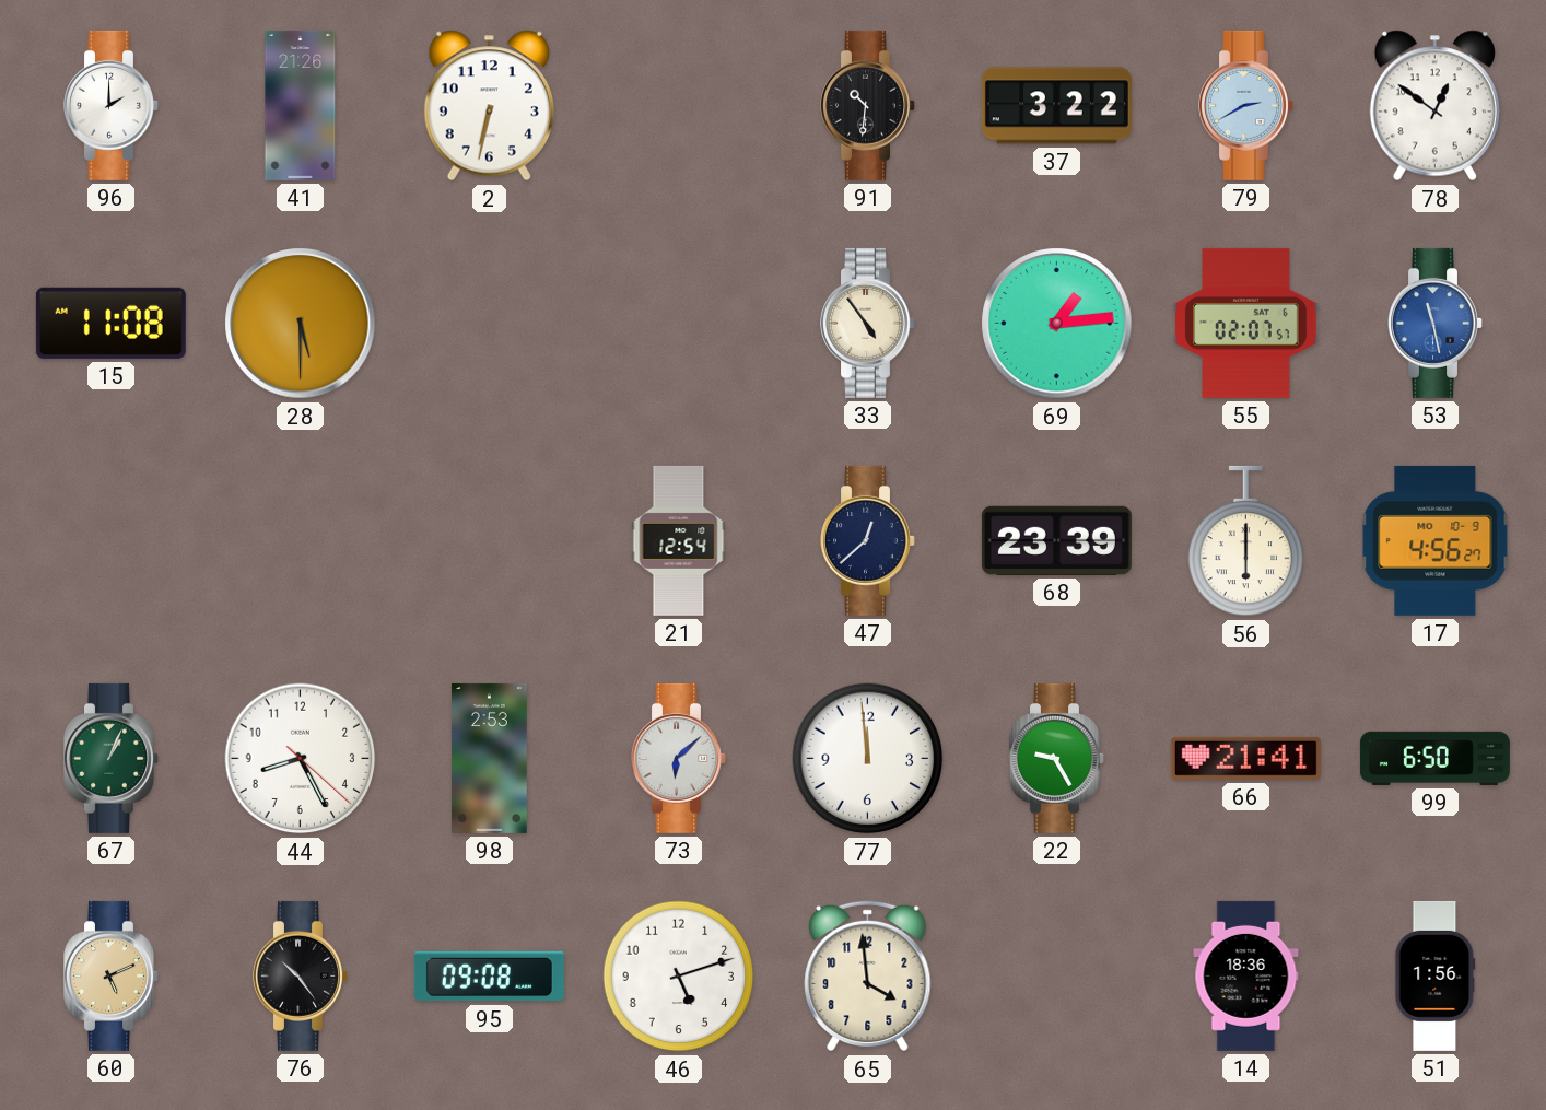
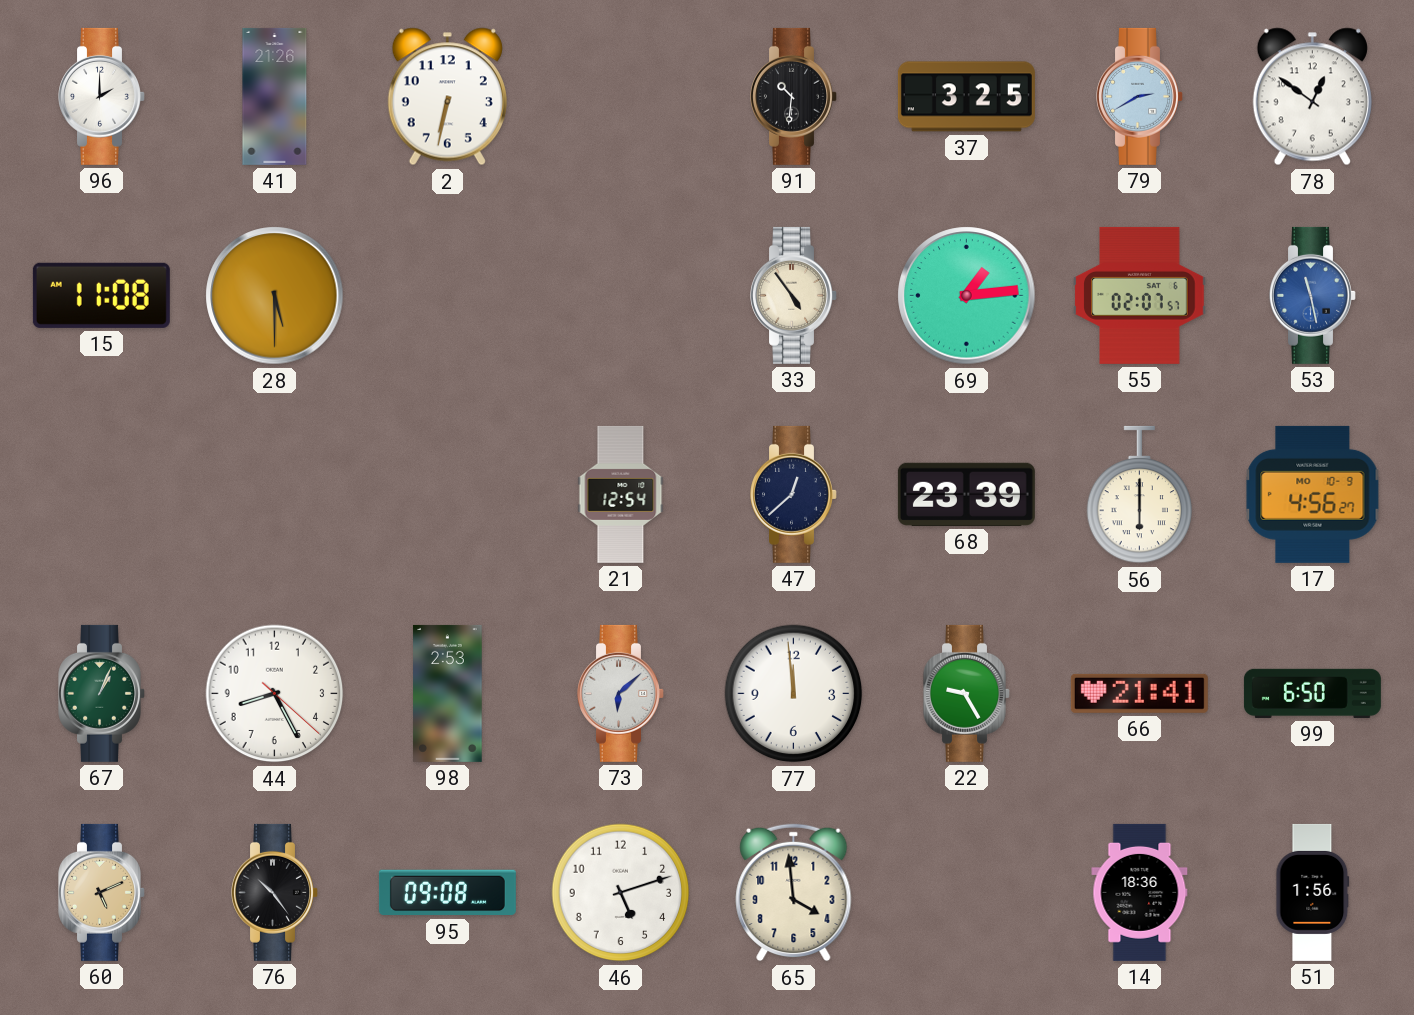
37: 3:22 -> 3:25
